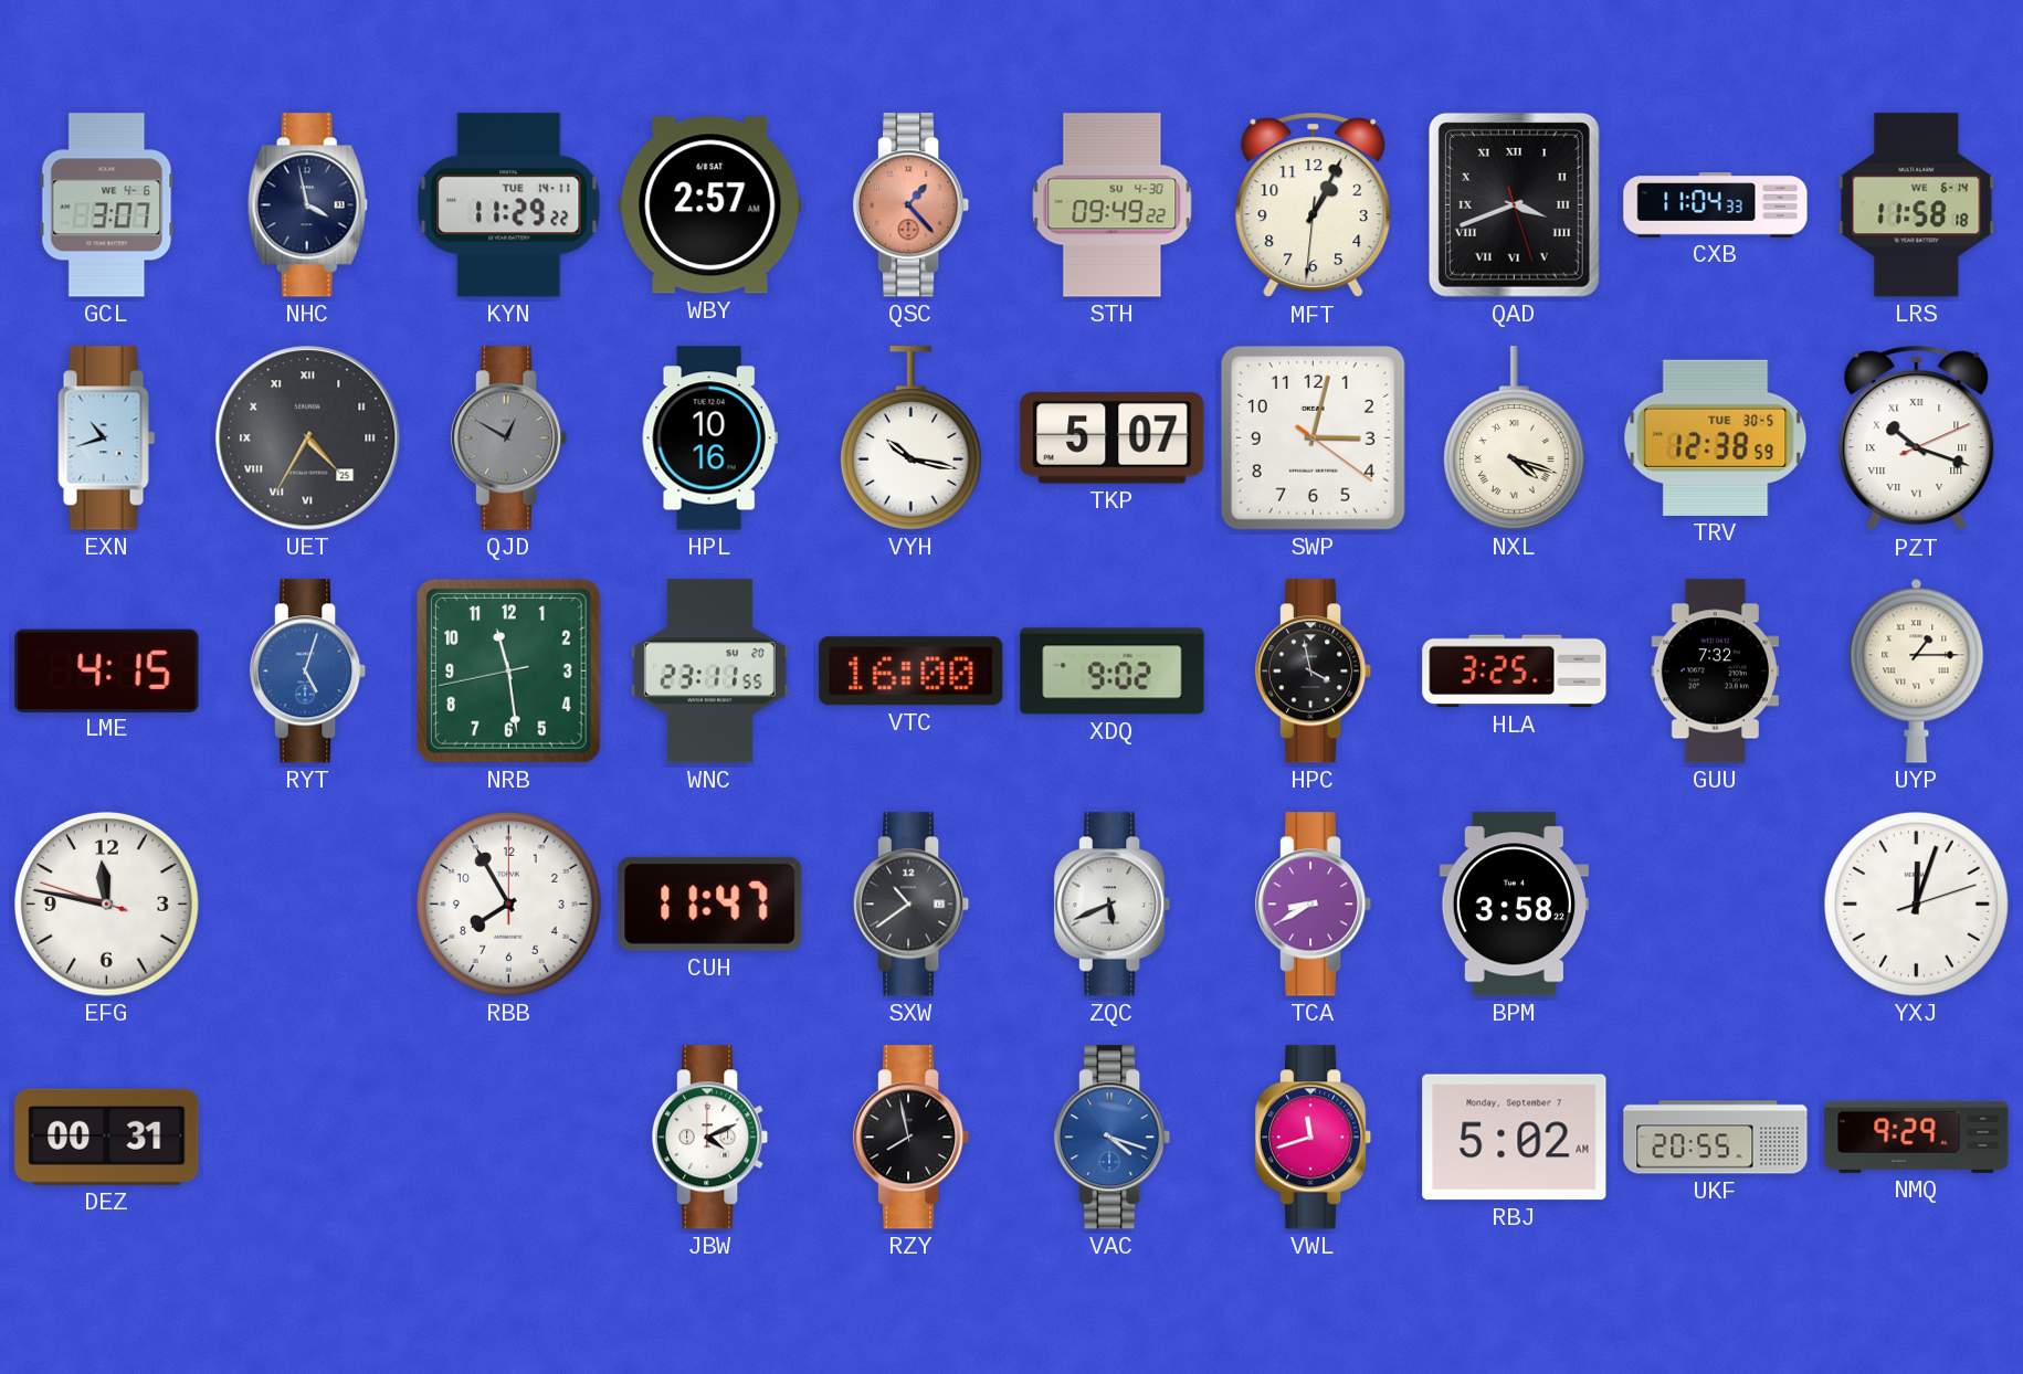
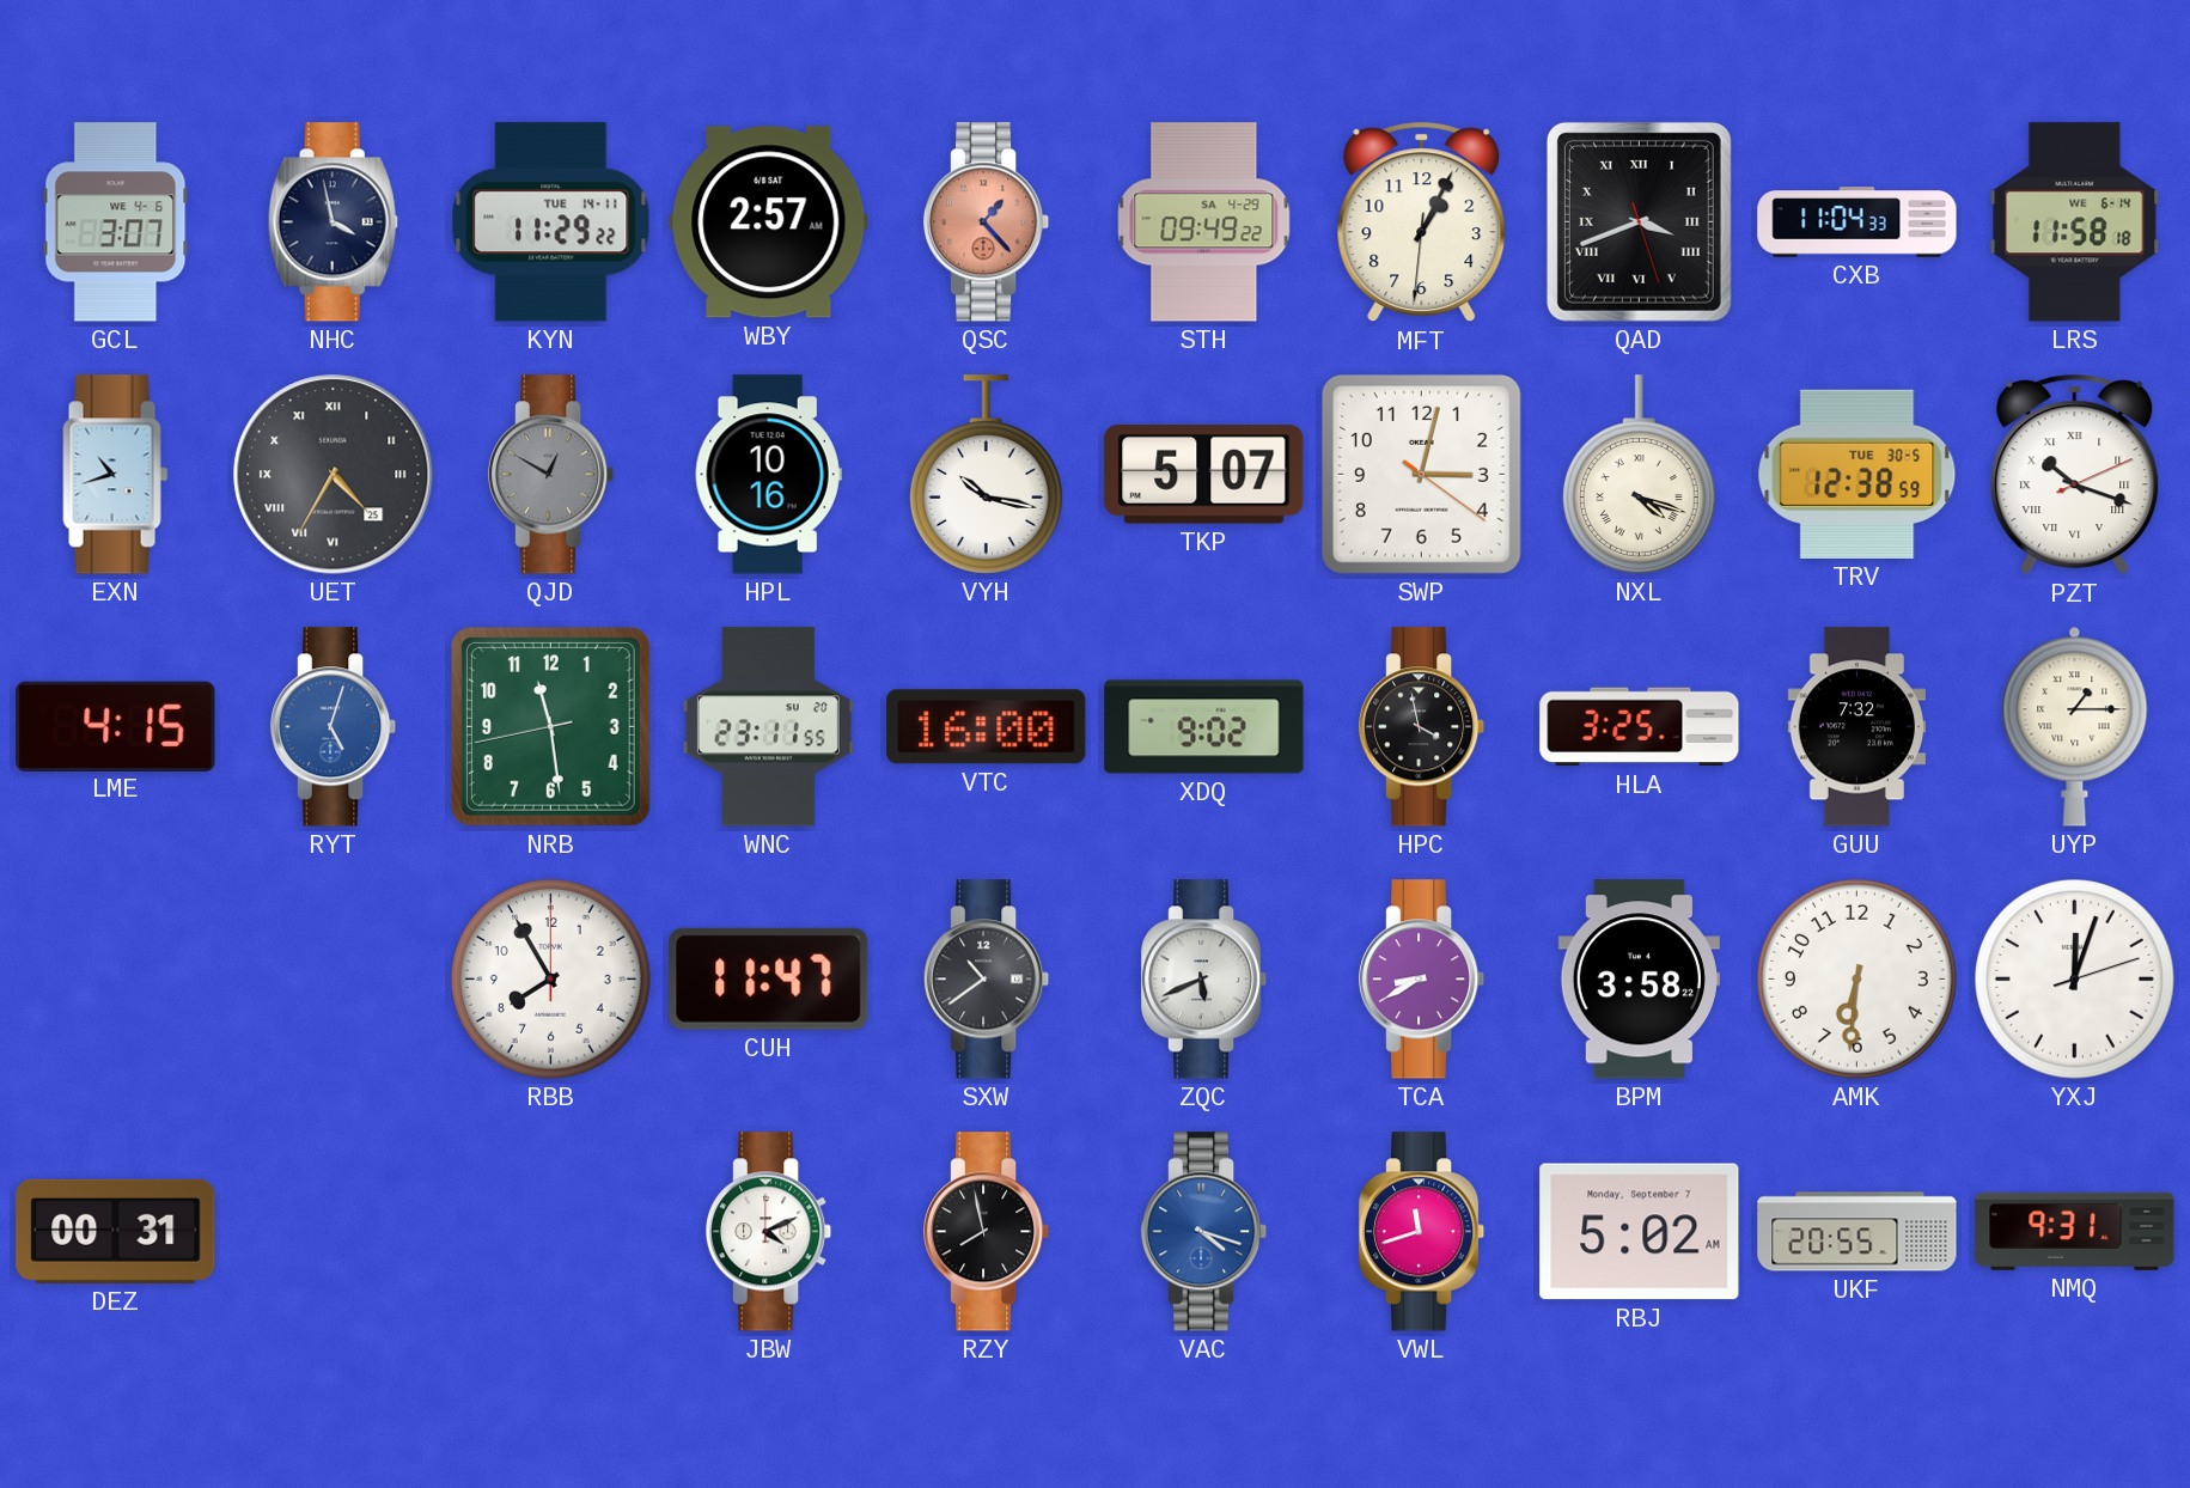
STH date: SU 4-30 -> SA 4-29
EFG: 11:46 -> none
AMK: none -> 6:31
NMQ: 9:29 -> 9:31
